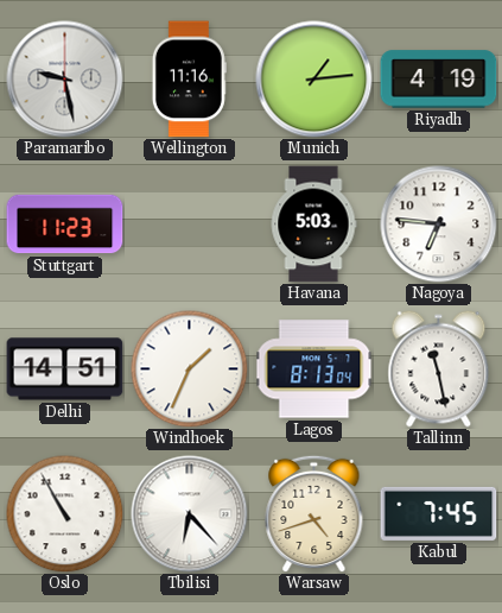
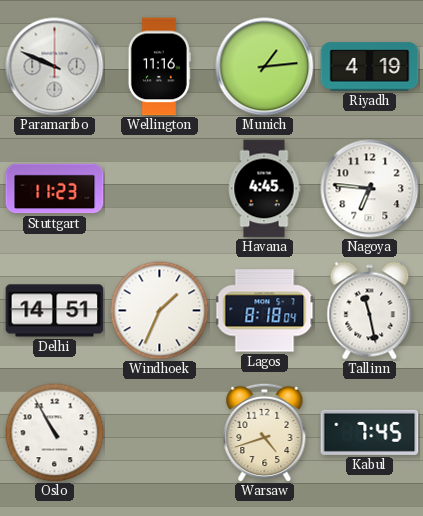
Paramaribo: 9:28 -> 9:49
Havana: 5:03 -> 4:45
Lagos: 8:13 -> 8:18
Tbilisi: 6:23 -> none
